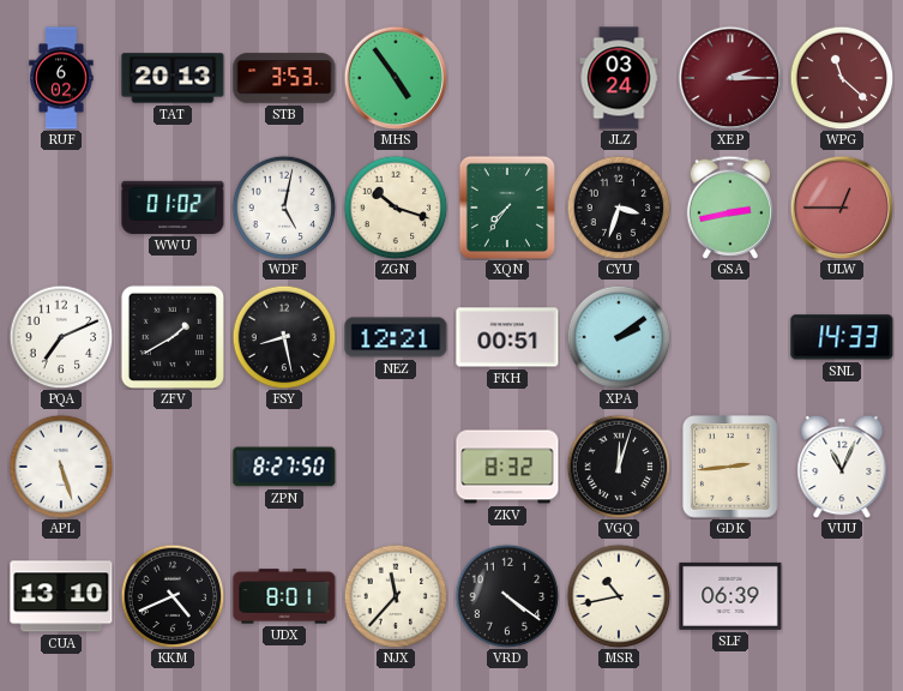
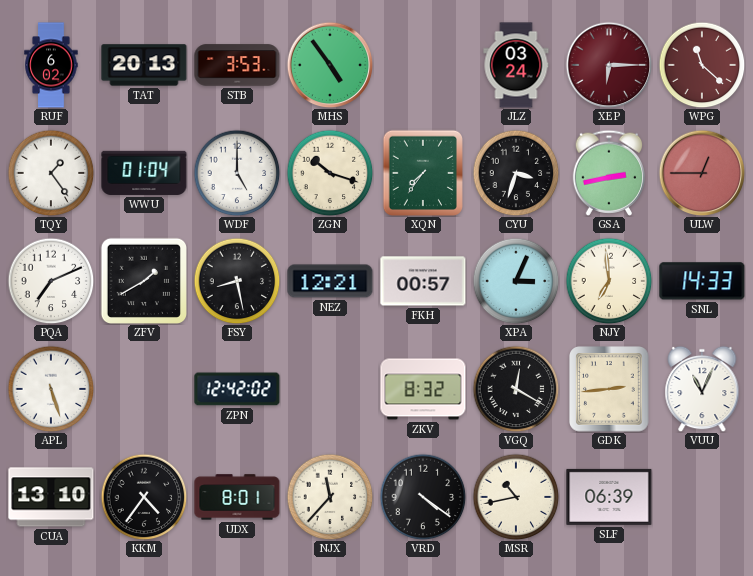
XEP: 2:15 -> 6:15
TQY: none -> 1:24
WWU: 01:02 -> 01:04
WDF: 5:02 -> 5:00
FKH: 00:51 -> 00:57
XPA: 2:09 -> 3:04
NJY: none -> 6:59
ZPN: 8:27 -> 12:42
VGQ: 12:03 -> 12:20
KKM: 4:41 -> 4:36
